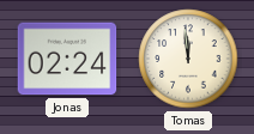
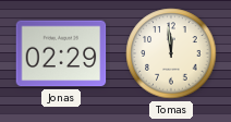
Jonas: 02:24 -> 02:29
